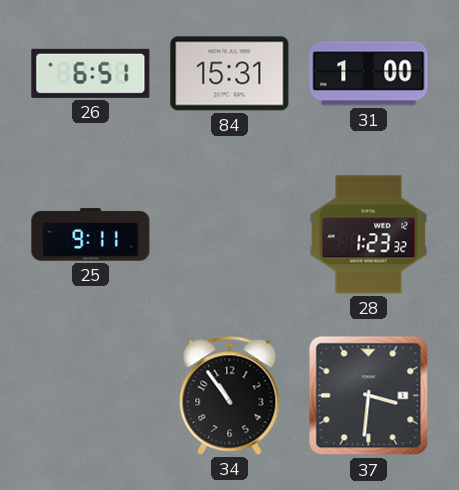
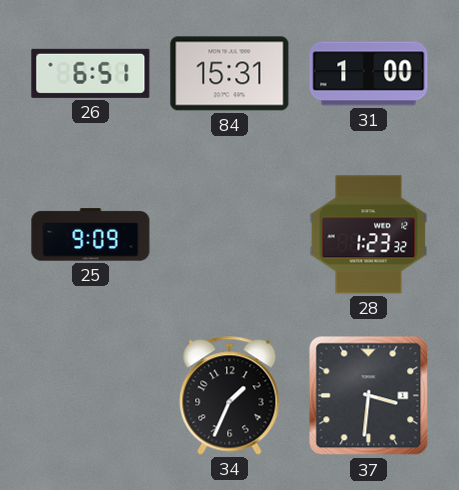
25: 9:11 -> 9:09
34: 10:54 -> 1:34
